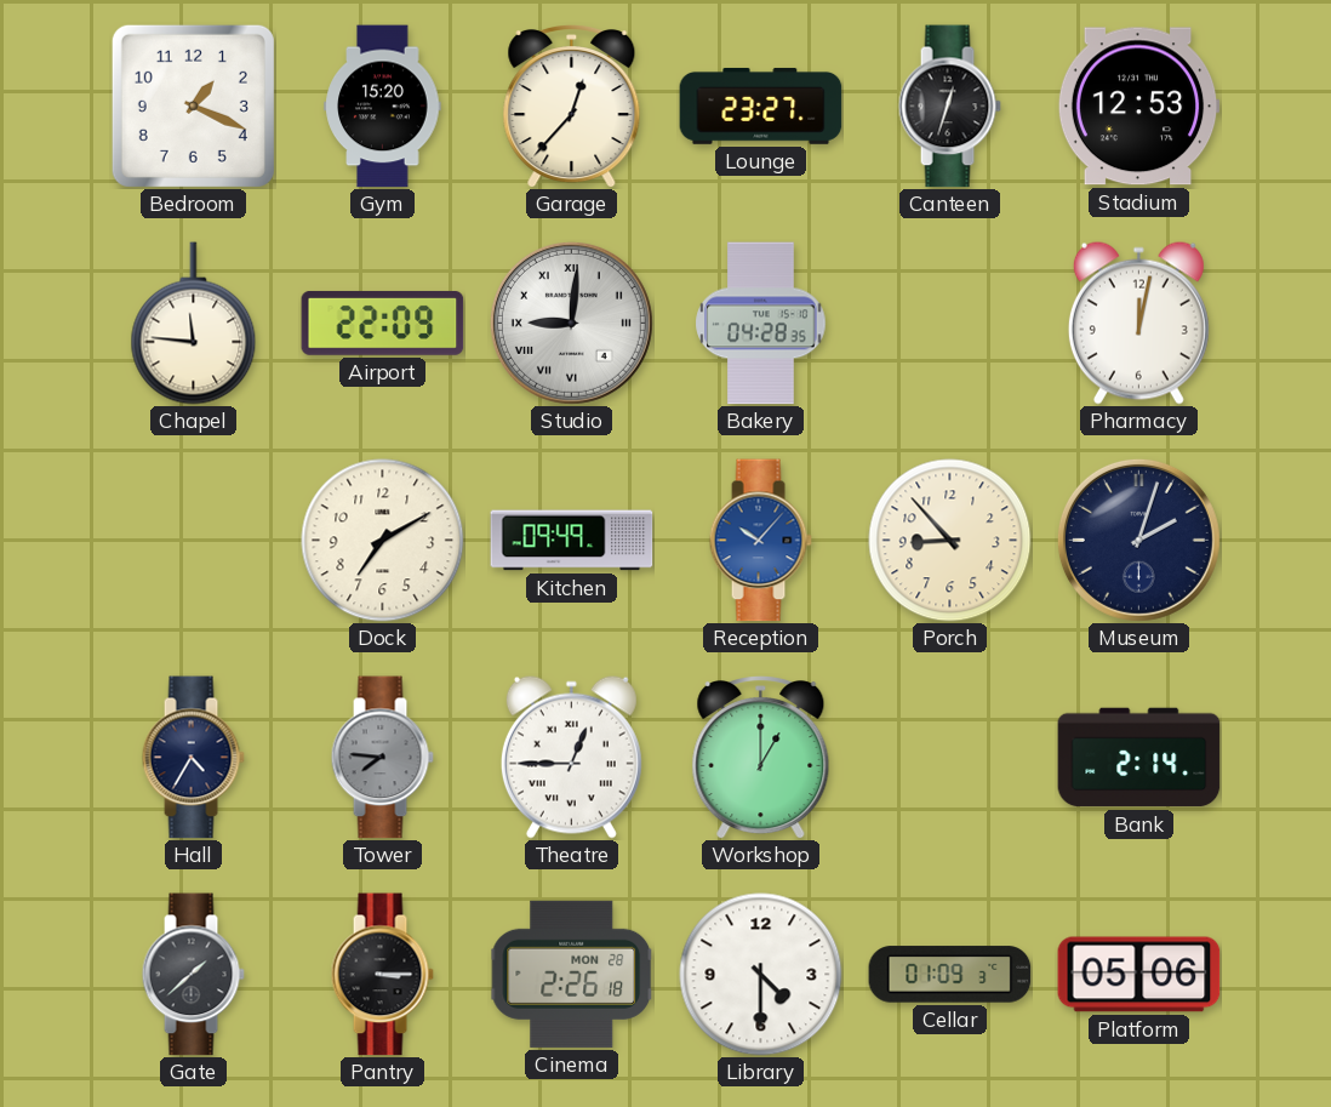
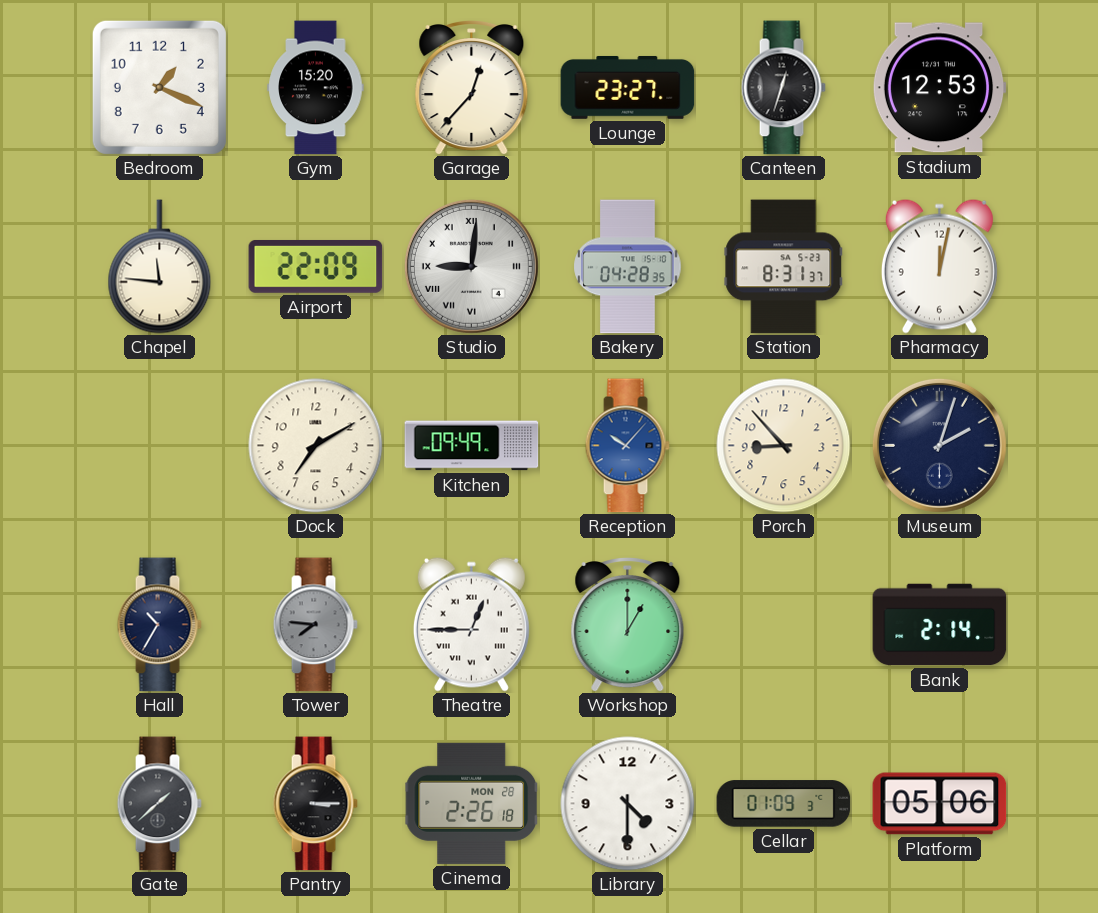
Station: none -> 8:31
Hall: 4:35 -> 10:35
